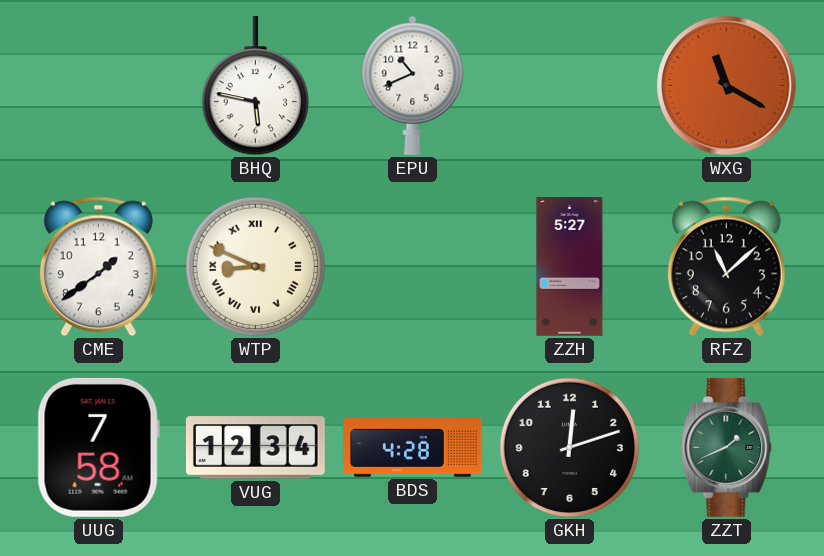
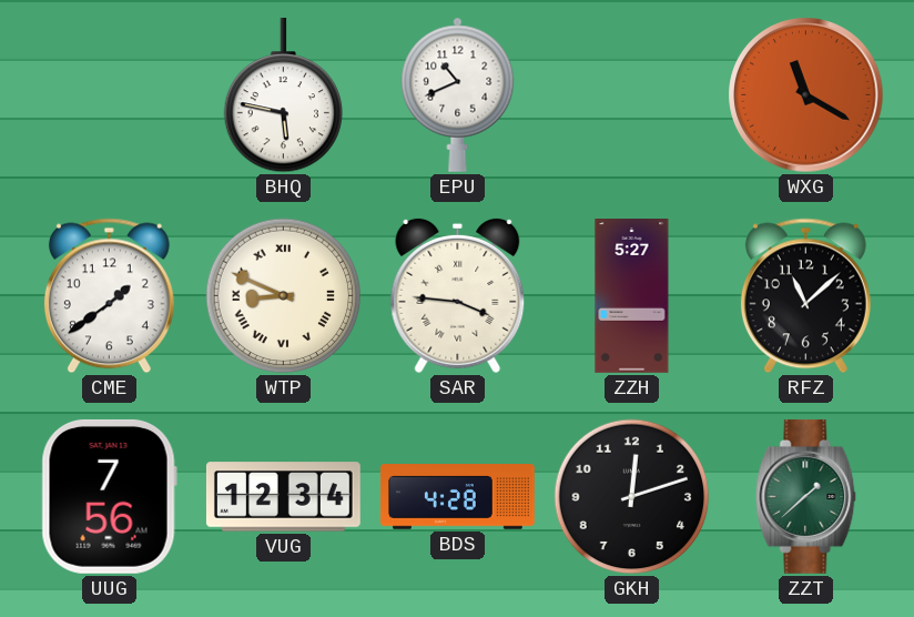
SAR: none -> 3:46
UUG: 7:58 -> 7:56
ZZT: 1:41 -> 1:38
